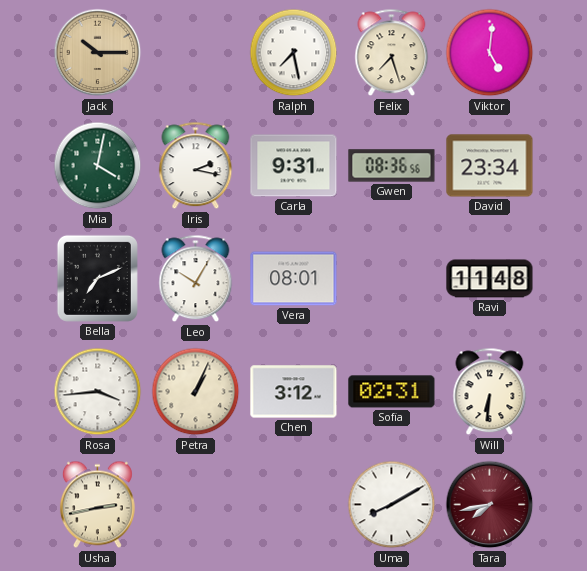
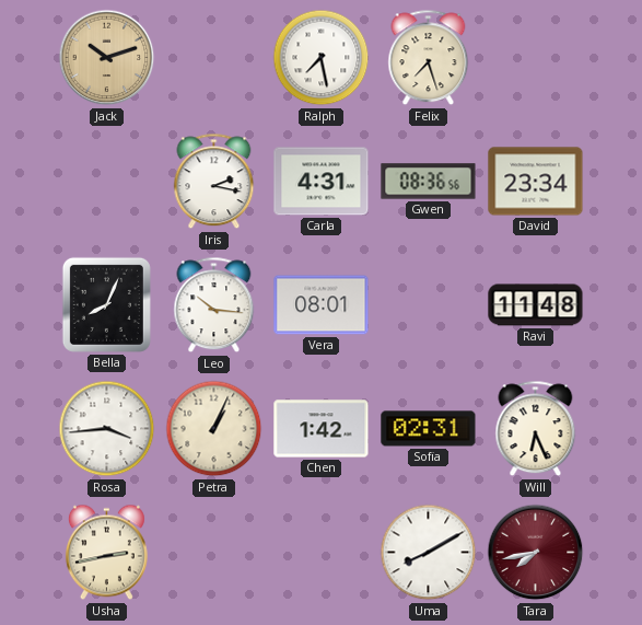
Jack: 10:15 -> 10:12
Viktor: 5:01 -> none
Mia: 4:02 -> none
Carla: 9:31 -> 4:31
Bella: 7:11 -> 8:04
Leo: 10:05 -> 10:16
Chen: 3:12 -> 1:42
Will: 6:31 -> 6:26
